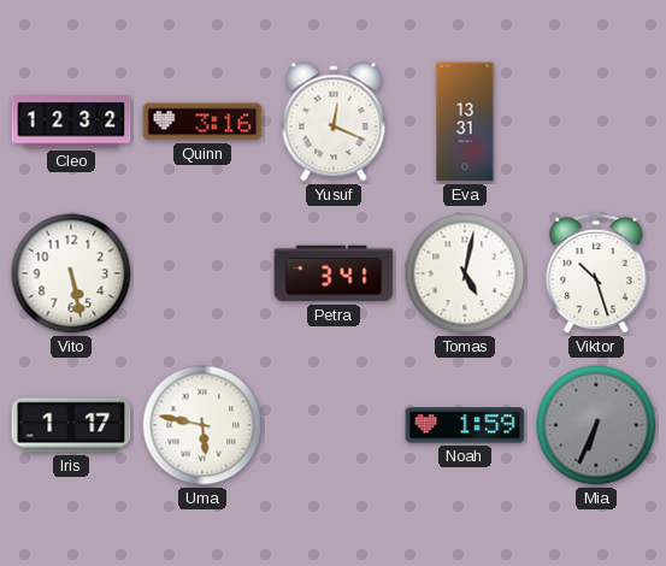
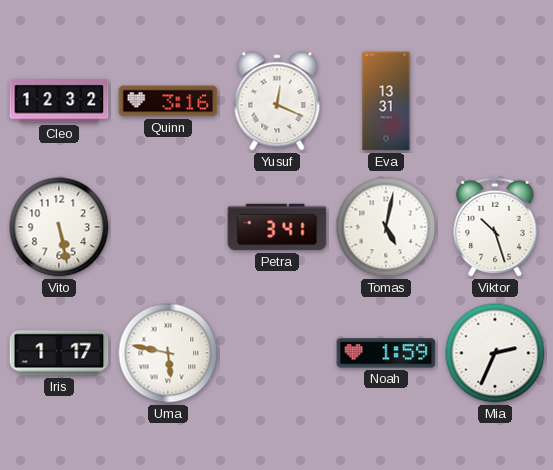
Mia: 6:34 -> 2:34
Mia dial: grey -> white
